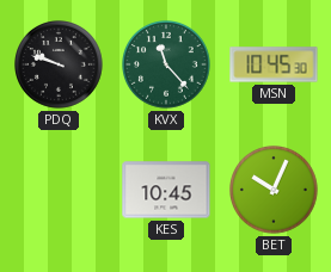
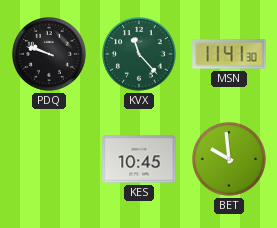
MSN: 10:45 -> 11:41
BET: 10:04 -> 9:59
